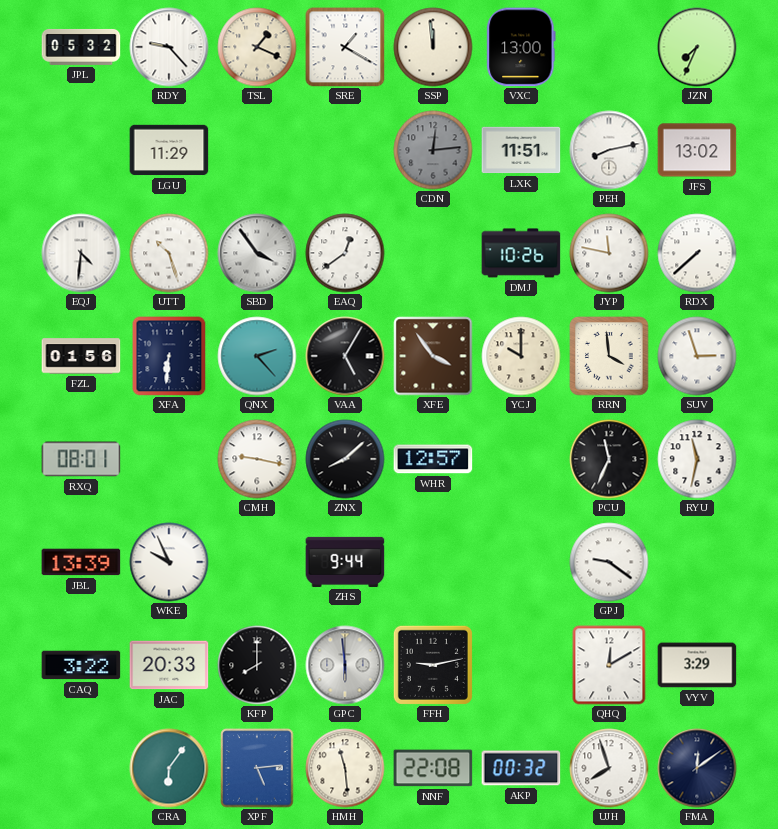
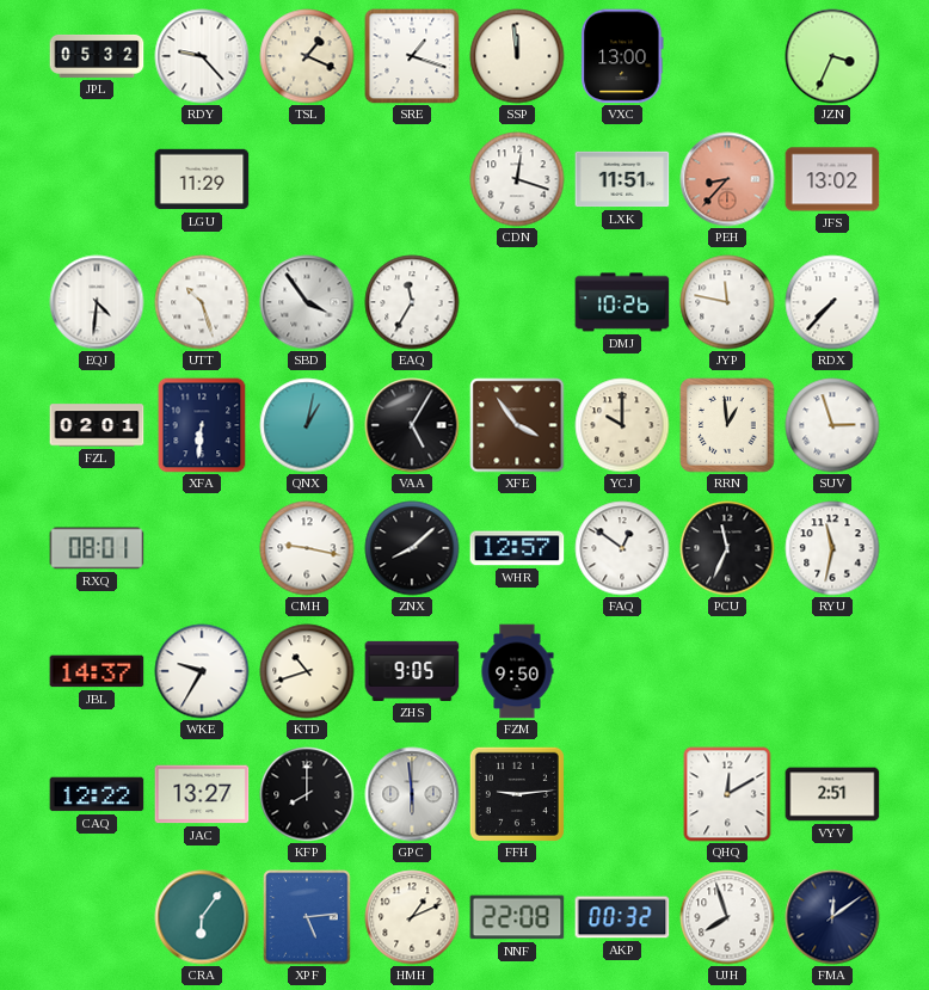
SRE: 1:20 -> 1:18
JZN: 7:34 -> 3:34
CDN: 12:14 -> 12:18
CDN dial: grey -> white
PEH: 8:13 -> 8:37
PEH dial: white -> salmon
EAQ: 12:39 -> 11:35
RDX: 7:38 -> 7:37
FZL: 01:56 -> 02:01
QNX: 2:23 -> 1:02
RRN: 3:59 -> 12:59
FAQ: none -> 12:51
JBL: 13:39 -> 14:37
WKE: 9:56 -> 9:35
KTD: none -> 10:42
ZHS: 9:44 -> 9:05
FZM: none -> 9:50
GPJ: 9:21 -> none
CAQ: 3:22 -> 12:22
JAC: 20:33 -> 13:27
FFH: 9:13 -> 9:14
VYV: 3:29 -> 2:51
HMH: 11:29 -> 1:11
